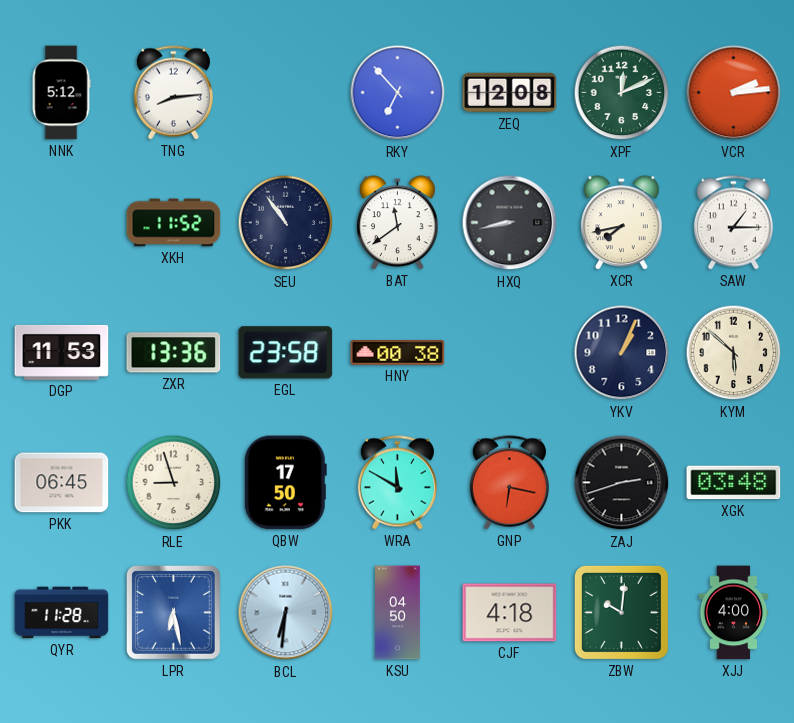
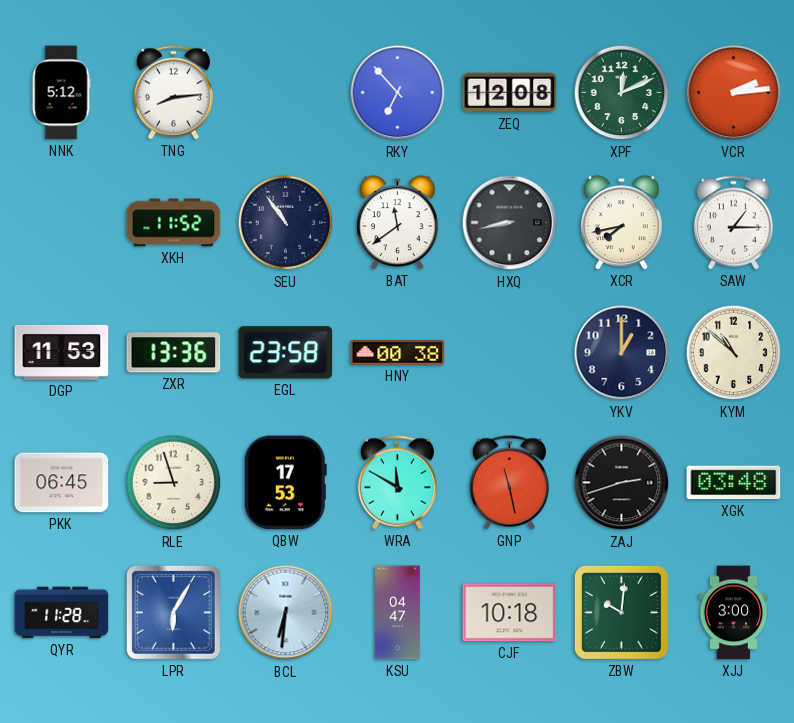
YKV: 1:04 -> 1:00
KYM: 5:52 -> 10:52
QBW: 17:50 -> 17:53
GNP: 6:17 -> 11:28
LPR: 6:28 -> 6:05
KSU: 04:50 -> 04:47
CJF: 4:18 -> 10:18
XJJ: 4:00 -> 3:00
